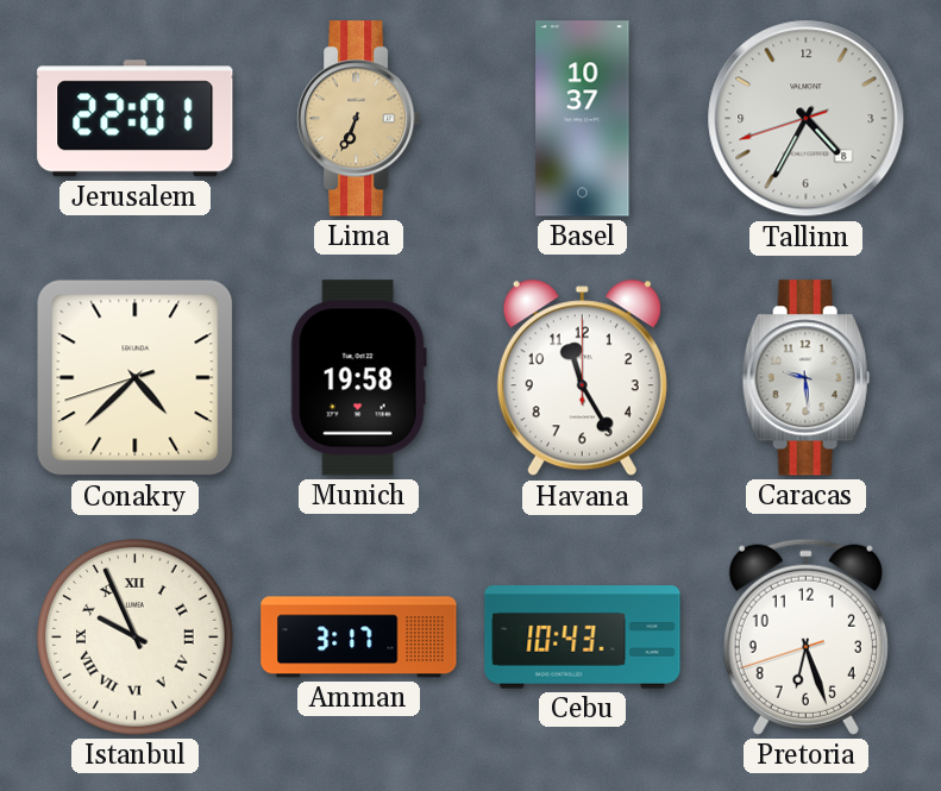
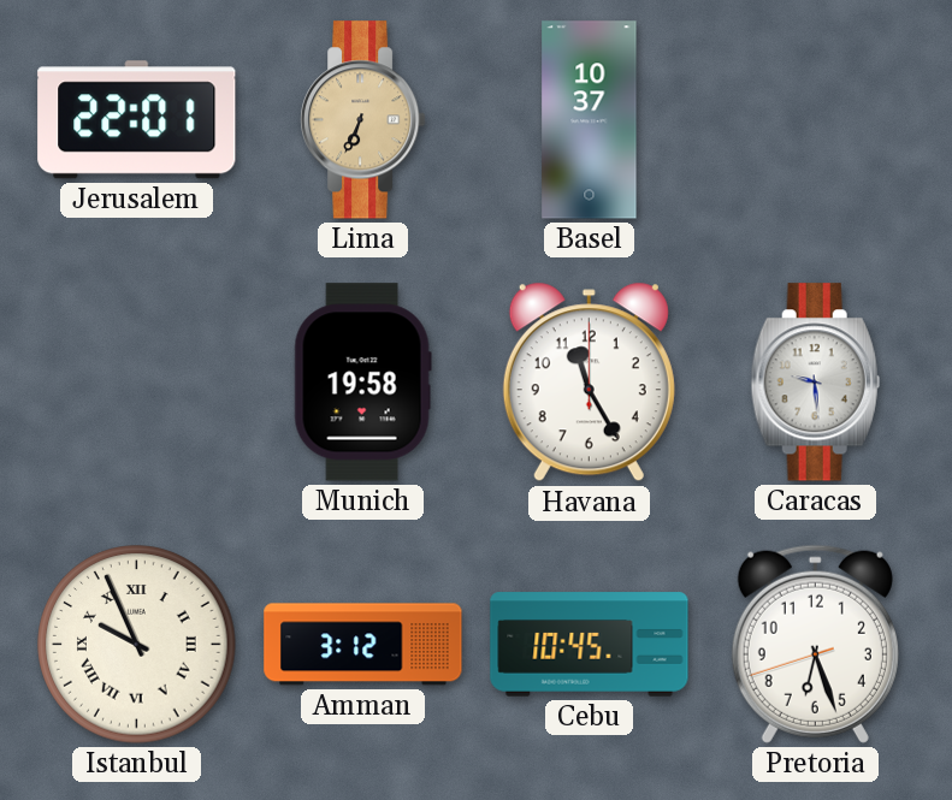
Tallinn: 4:34 -> none
Conakry: 4:37 -> none
Amman: 3:17 -> 3:12
Cebu: 10:43 -> 10:45
